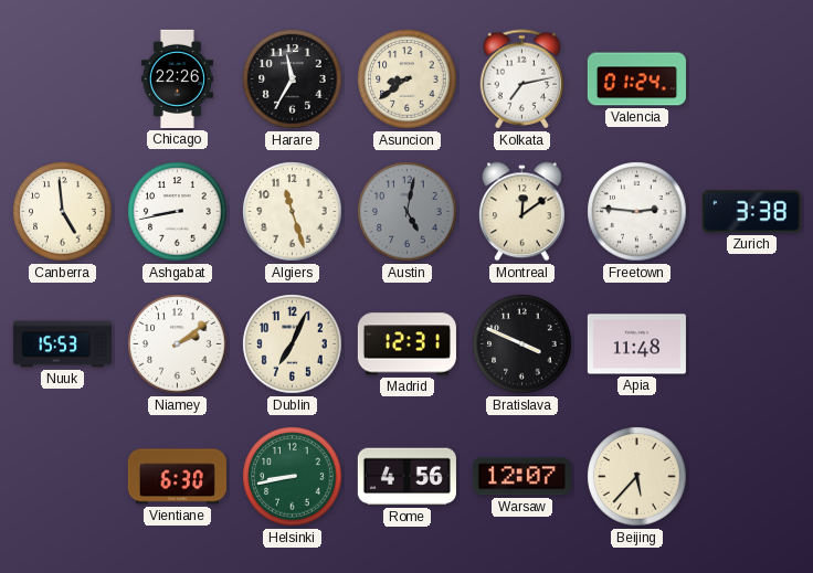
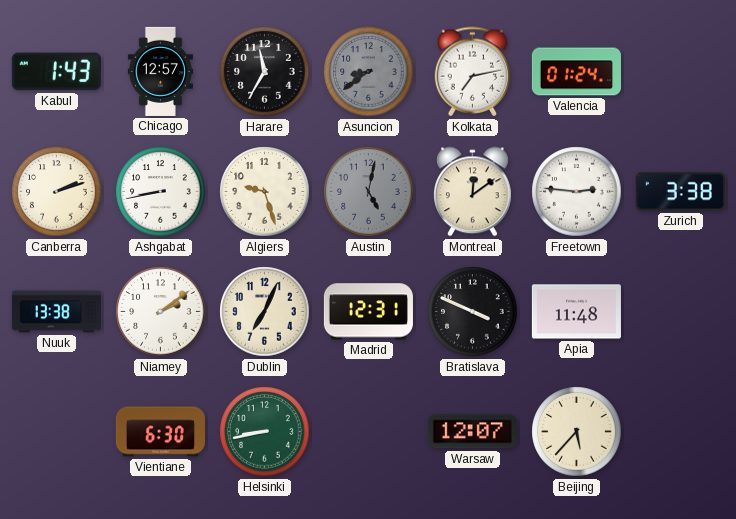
Kabul: none -> 1:43
Chicago: 22:26 -> 12:57
Asuncion dial: cream -> grey
Canberra: 4:59 -> 2:12
Algiers: 11:27 -> 9:27
Nuuk: 15:53 -> 13:38
Rome: 4:56 -> none
